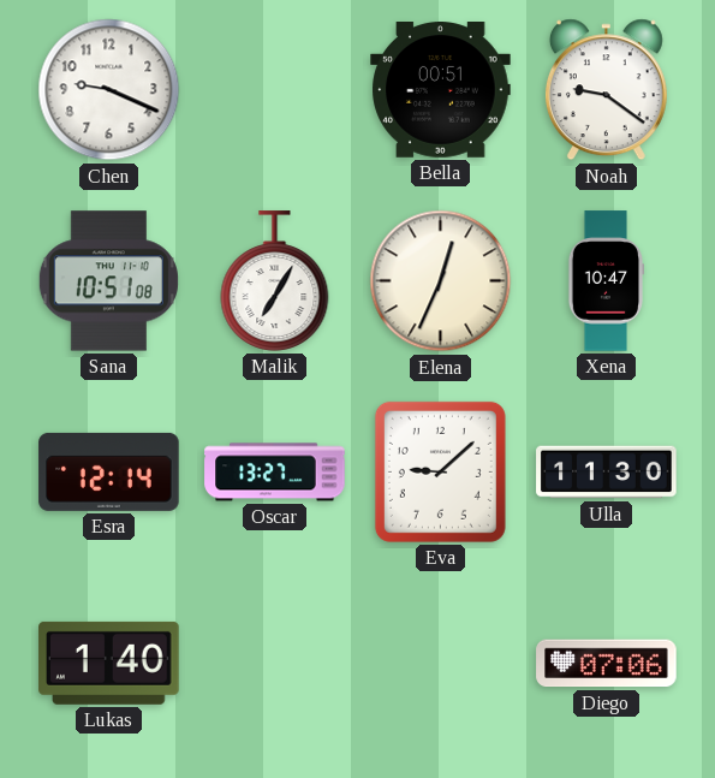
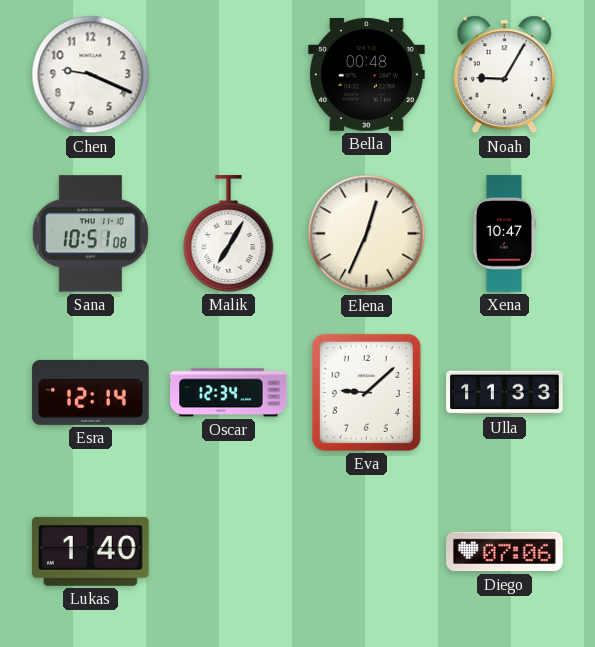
Bella: 00:51 -> 00:48
Noah: 9:21 -> 9:05
Oscar: 13:27 -> 12:34
Ulla: 11:30 -> 11:33
